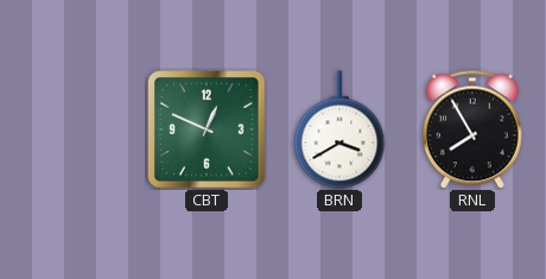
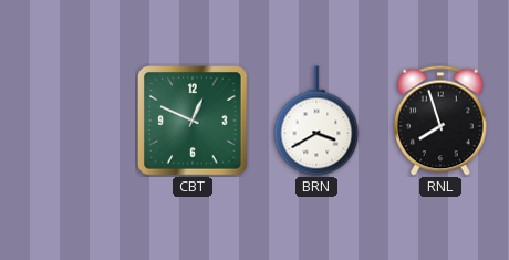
RNL: 7:55 -> 7:57
